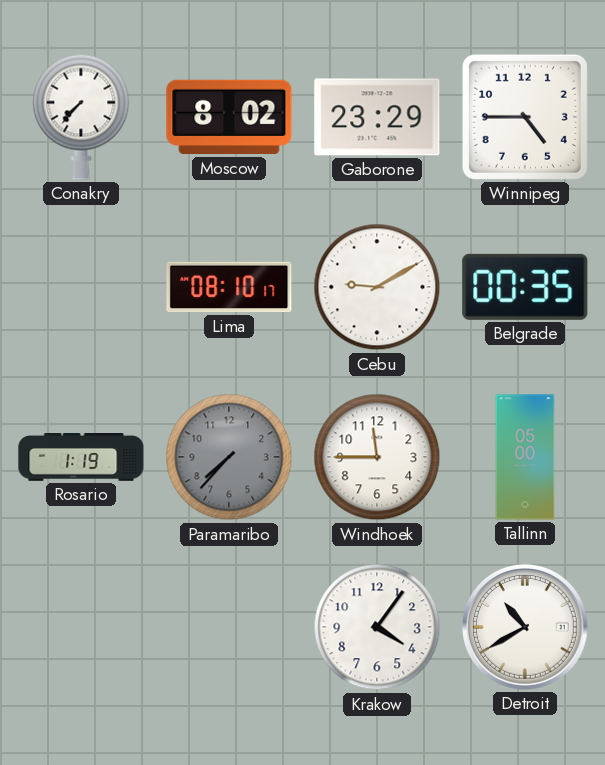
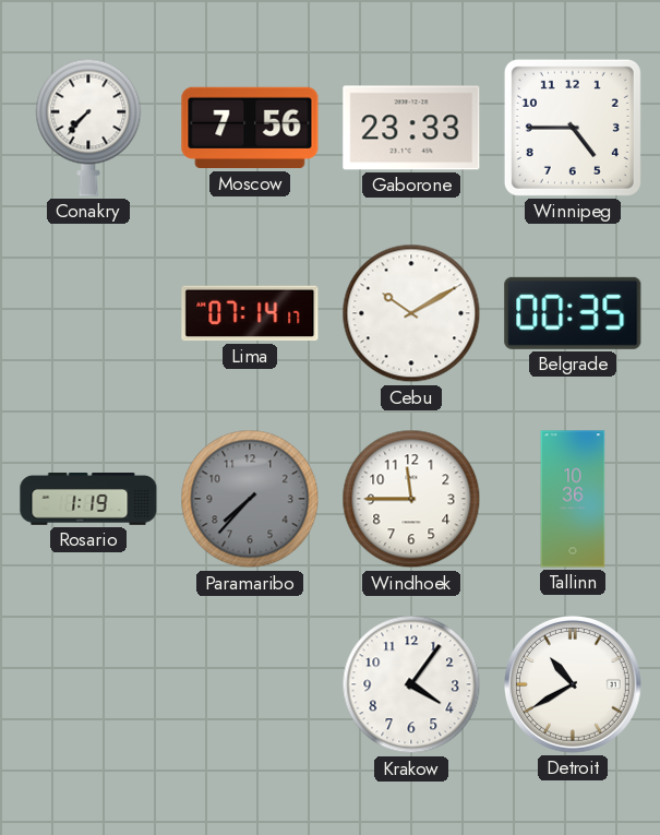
Moscow: 8:02 -> 7:56
Gaborone: 23:29 -> 23:33
Lima: 08:10 -> 07:14
Cebu: 9:10 -> 10:10
Tallinn: 05:00 -> 10:36
